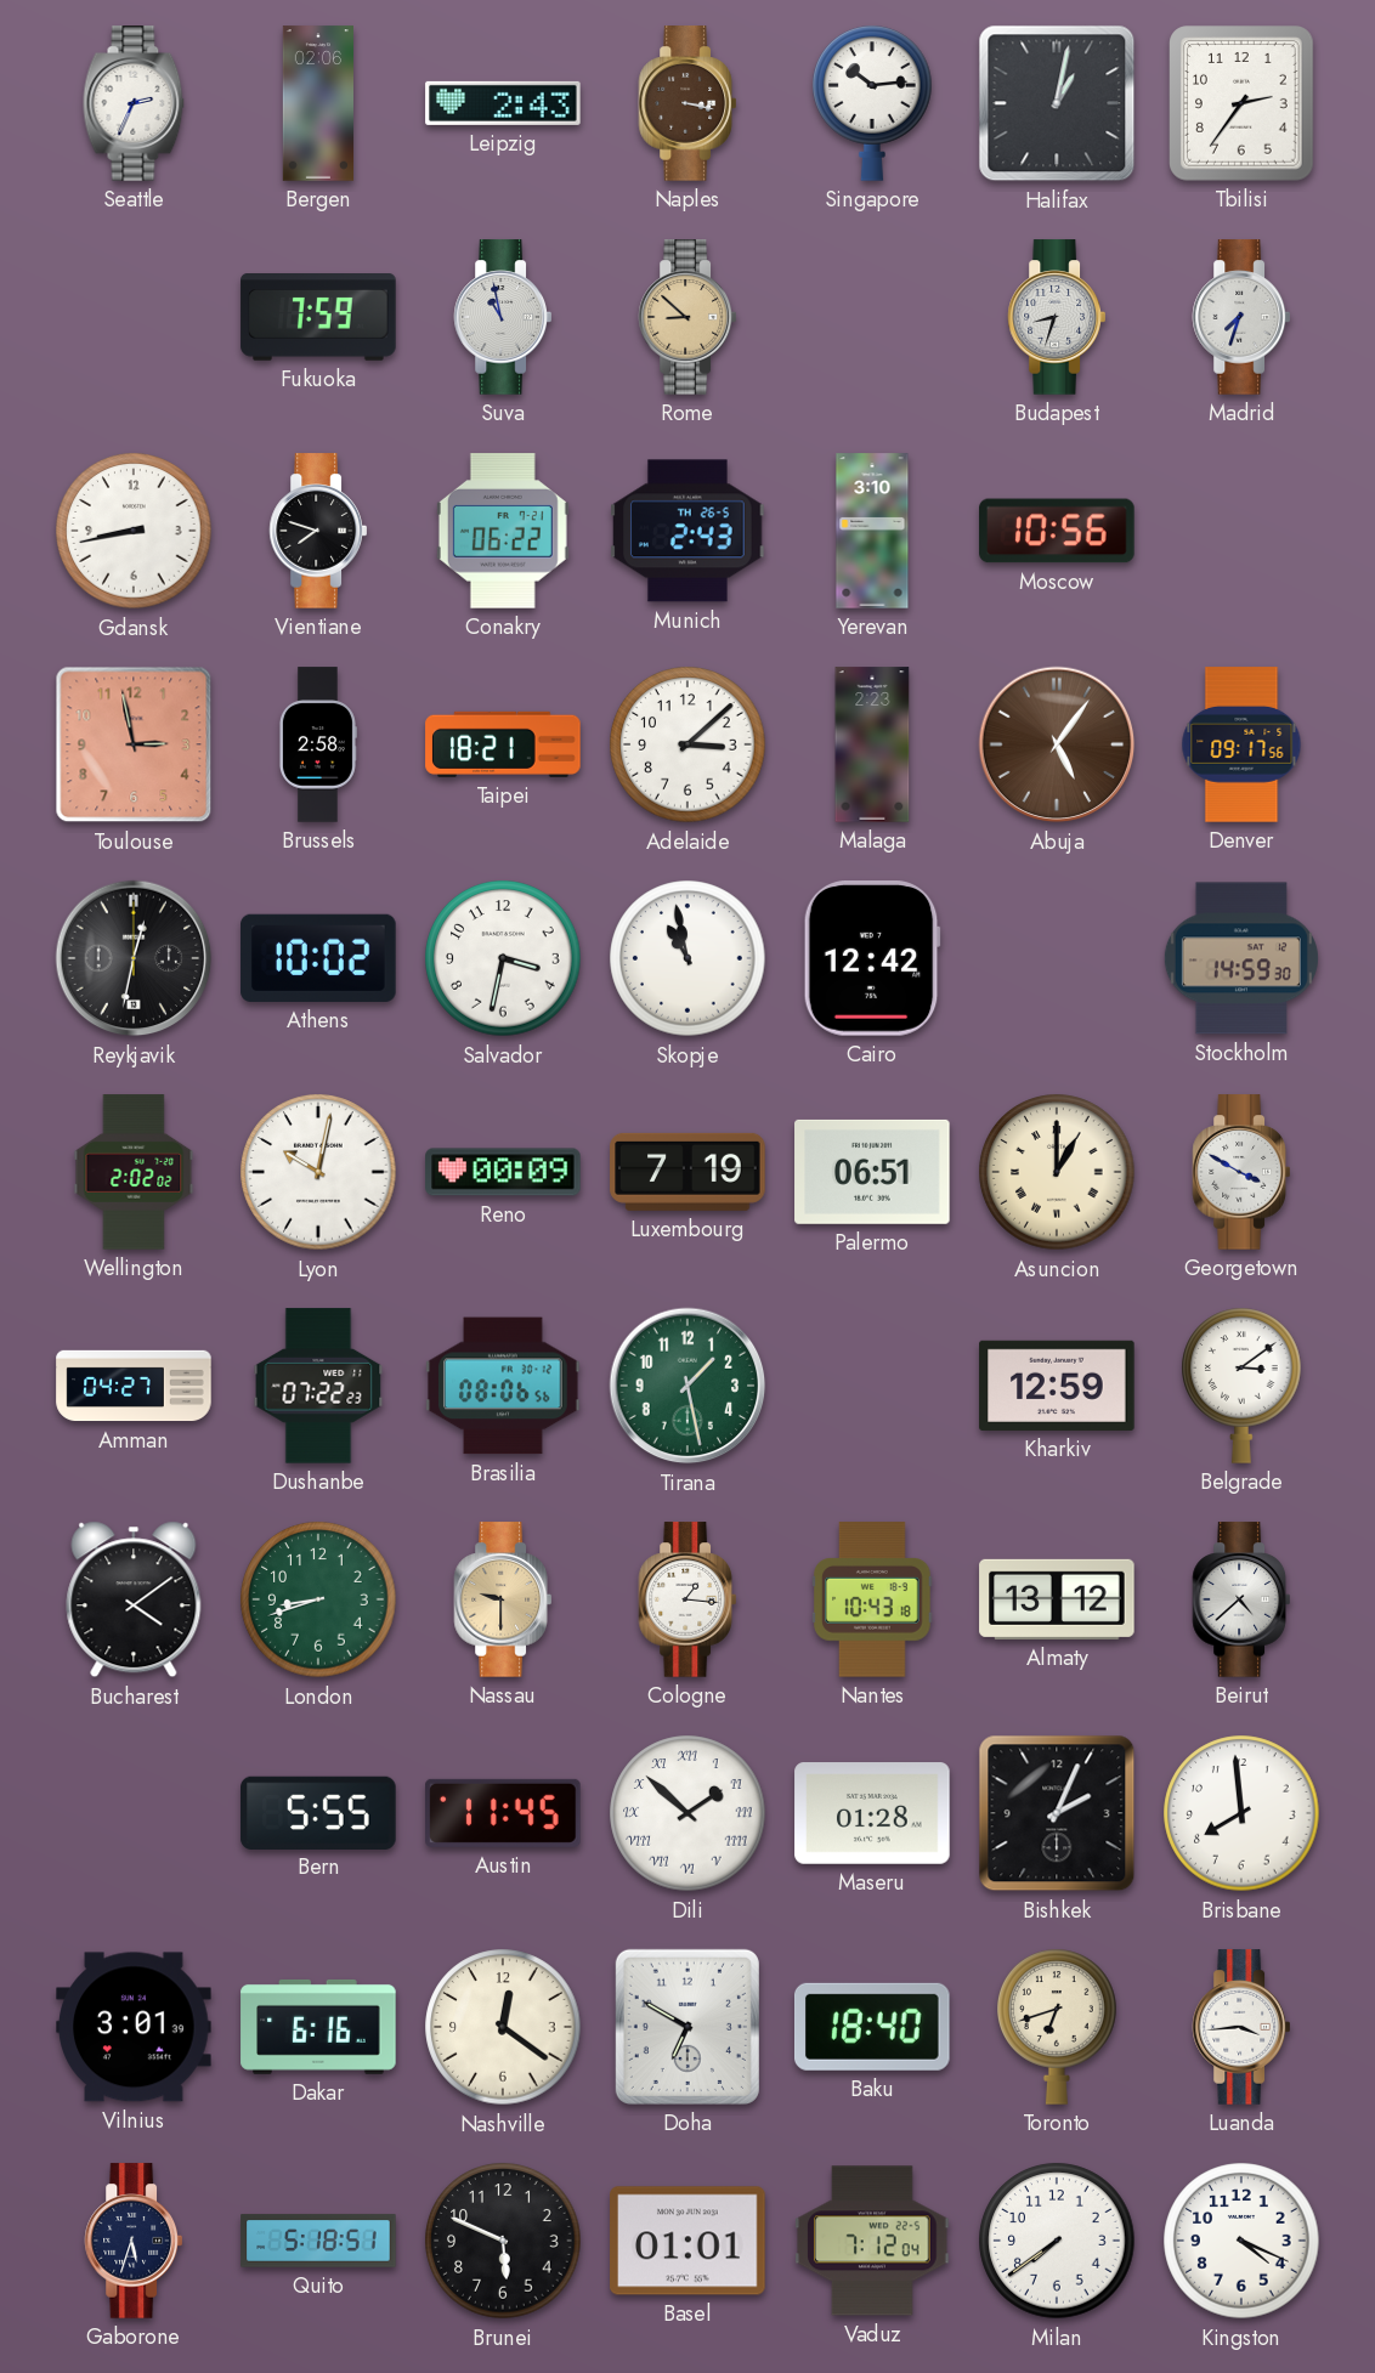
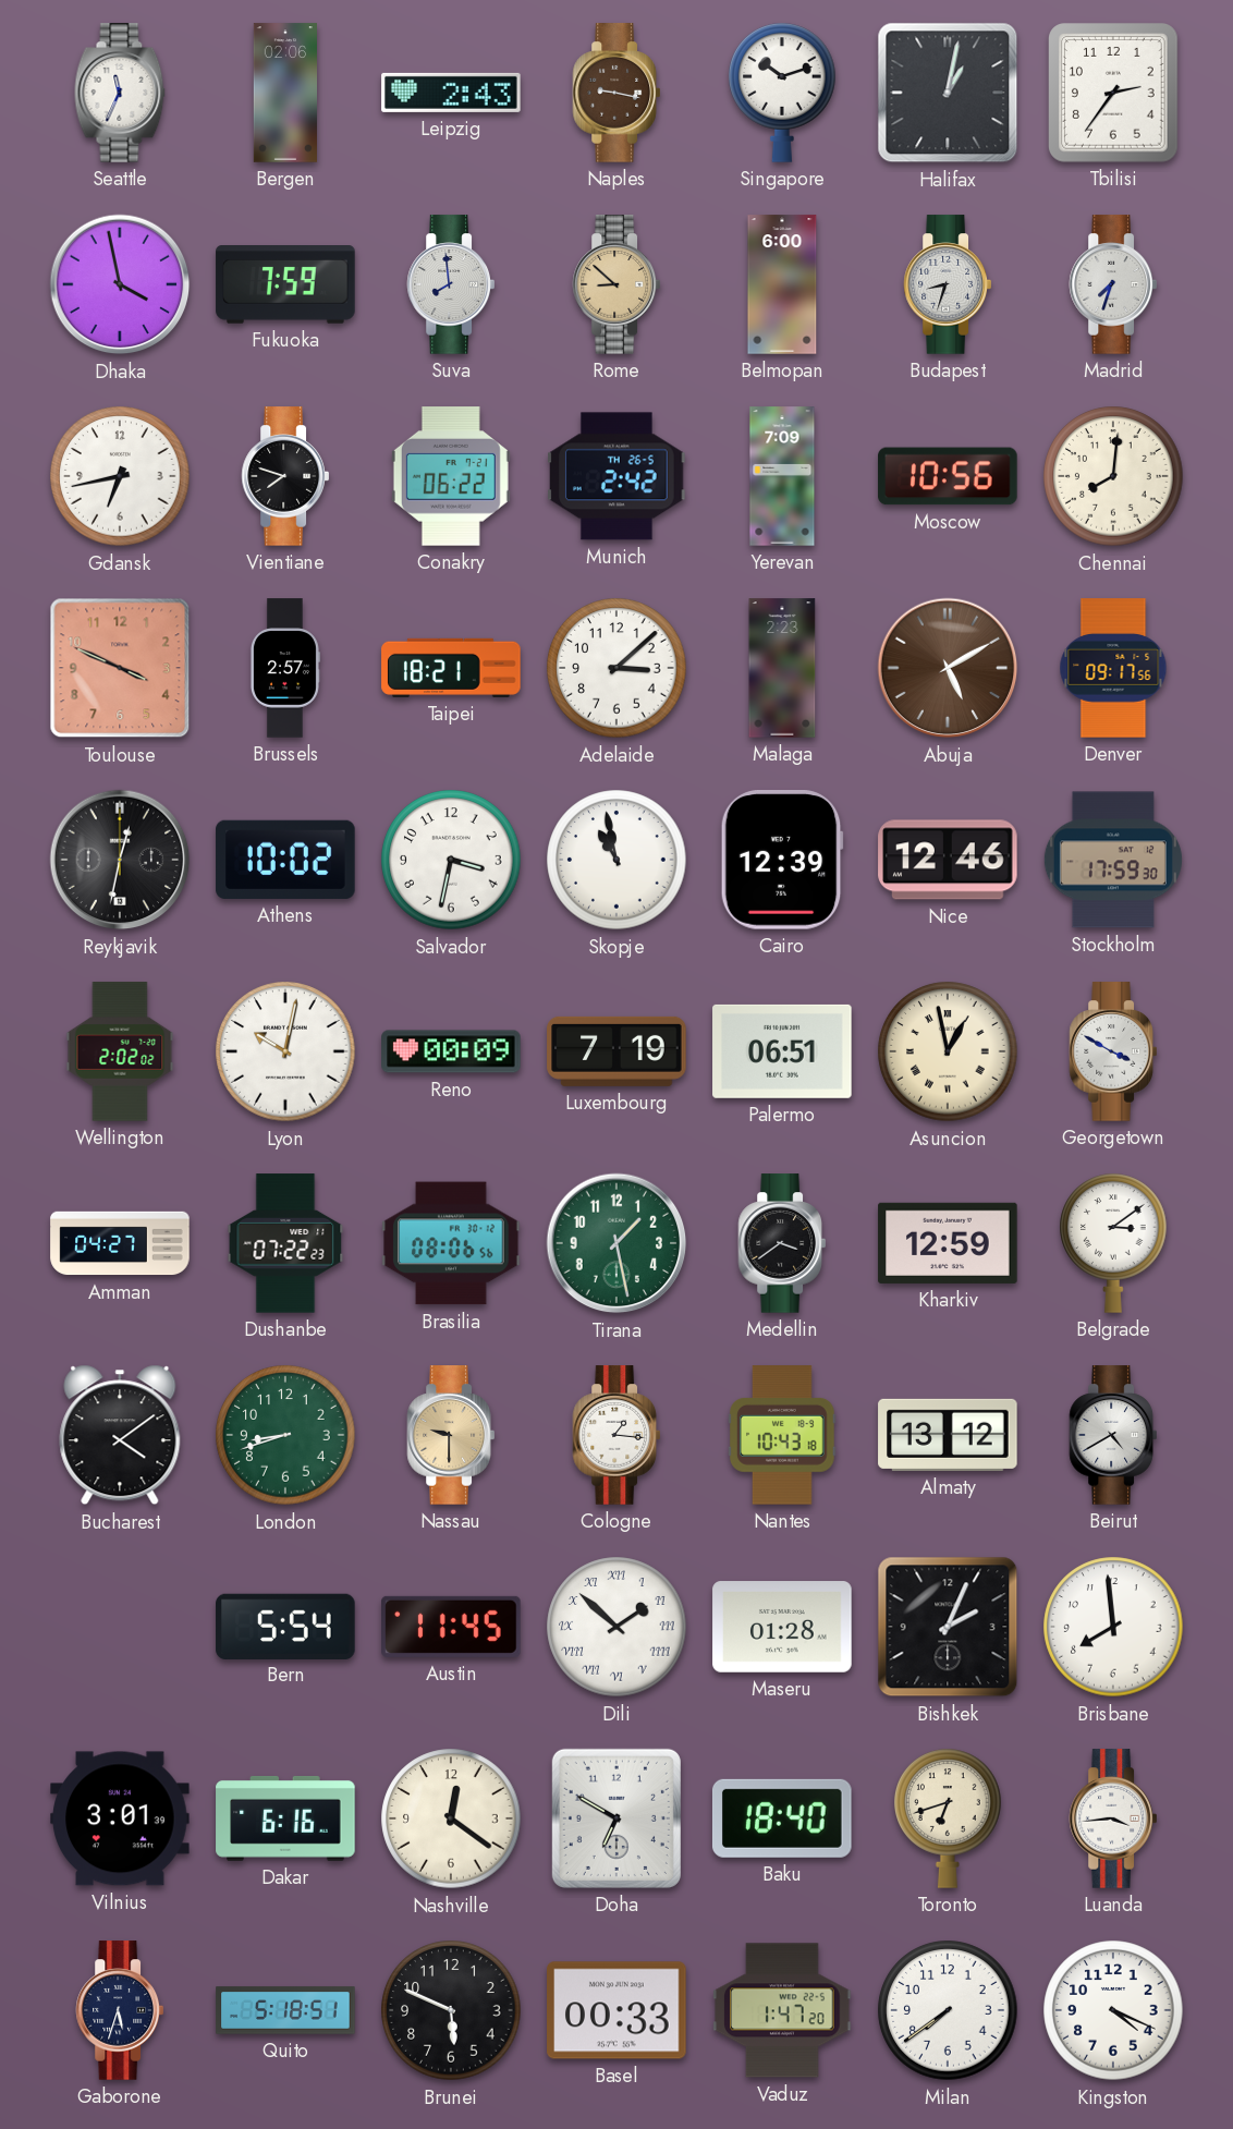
Seattle: 2:34 -> 11:34
Naples: 3:17 -> 9:17
Singapore: 10:14 -> 10:12
Dhaka: none -> 3:58
Suva: 10:58 -> 7:59
Belmopan: none -> 6:00
Gdansk: 8:43 -> 6:43
Munich: 2:43 -> 2:42
Yerevan: 3:10 -> 7:09
Chennai: none -> 8:01
Toulouse: 2:58 -> 3:49
Brussels: 2:58 -> 2:57
Abuja: 5:06 -> 5:10
Cairo: 12:42 -> 12:39
Nice: none -> 12:46
Stockholm: 14:59 -> 17:59
Asuncion: 1:00 -> 12:58
Medellin: none -> 3:39
Beirut: 4:38 -> 4:40
Bern: 5:55 -> 5:54
Basel: 01:01 -> 00:33
Vaduz: 7:12 -> 1:47
